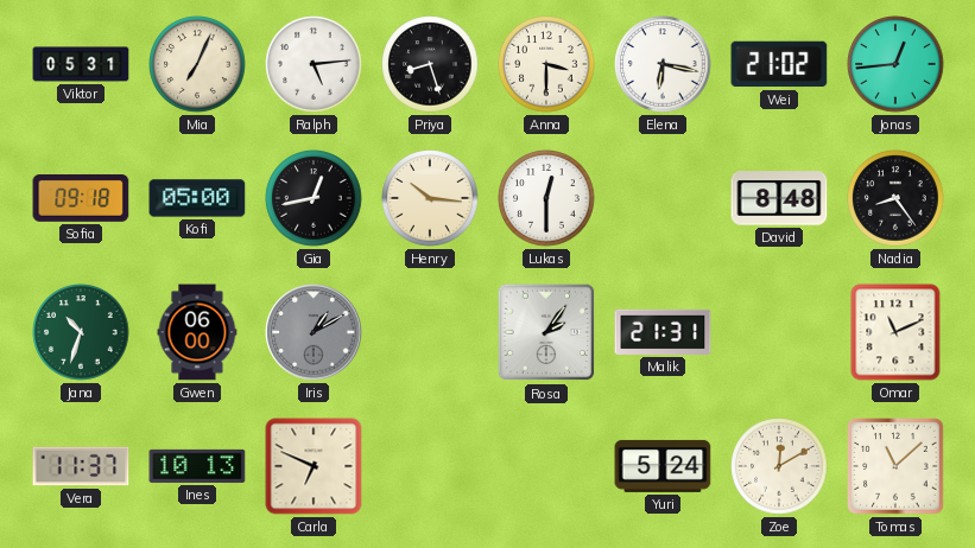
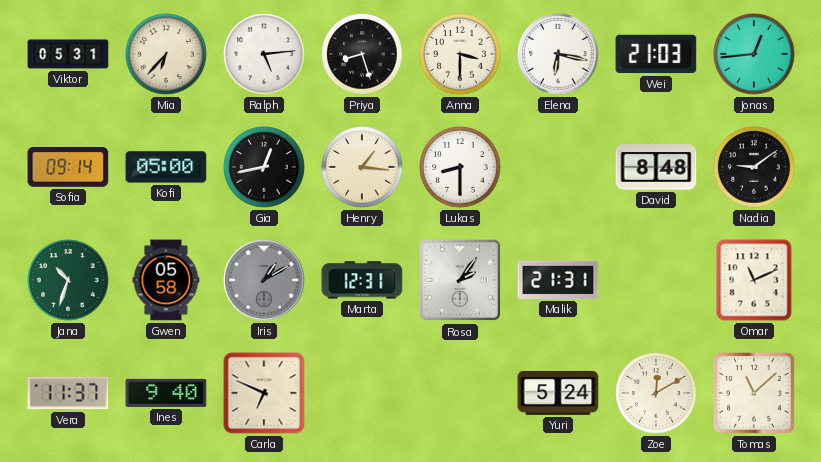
Mia: 7:04 -> 6:37
Wei: 21:02 -> 21:03
Sofia: 09:18 -> 09:14
Henry: 10:16 -> 1:16
Lukas: 12:30 -> 8:30
Nadia: 8:24 -> 9:09
Gwen: 06:00 -> 05:58
Marta: none -> 12:31
Ines: 10:13 -> 9:40
